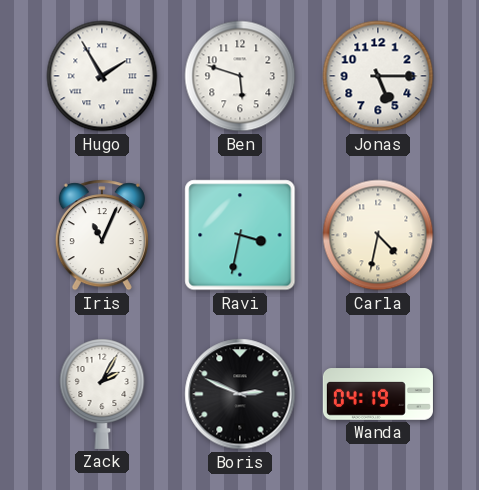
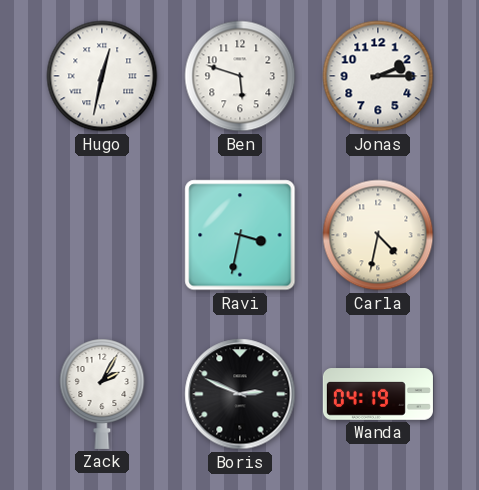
Hugo: 1:55 -> 12:32
Jonas: 5:15 -> 2:15
Iris: 11:04 -> none
